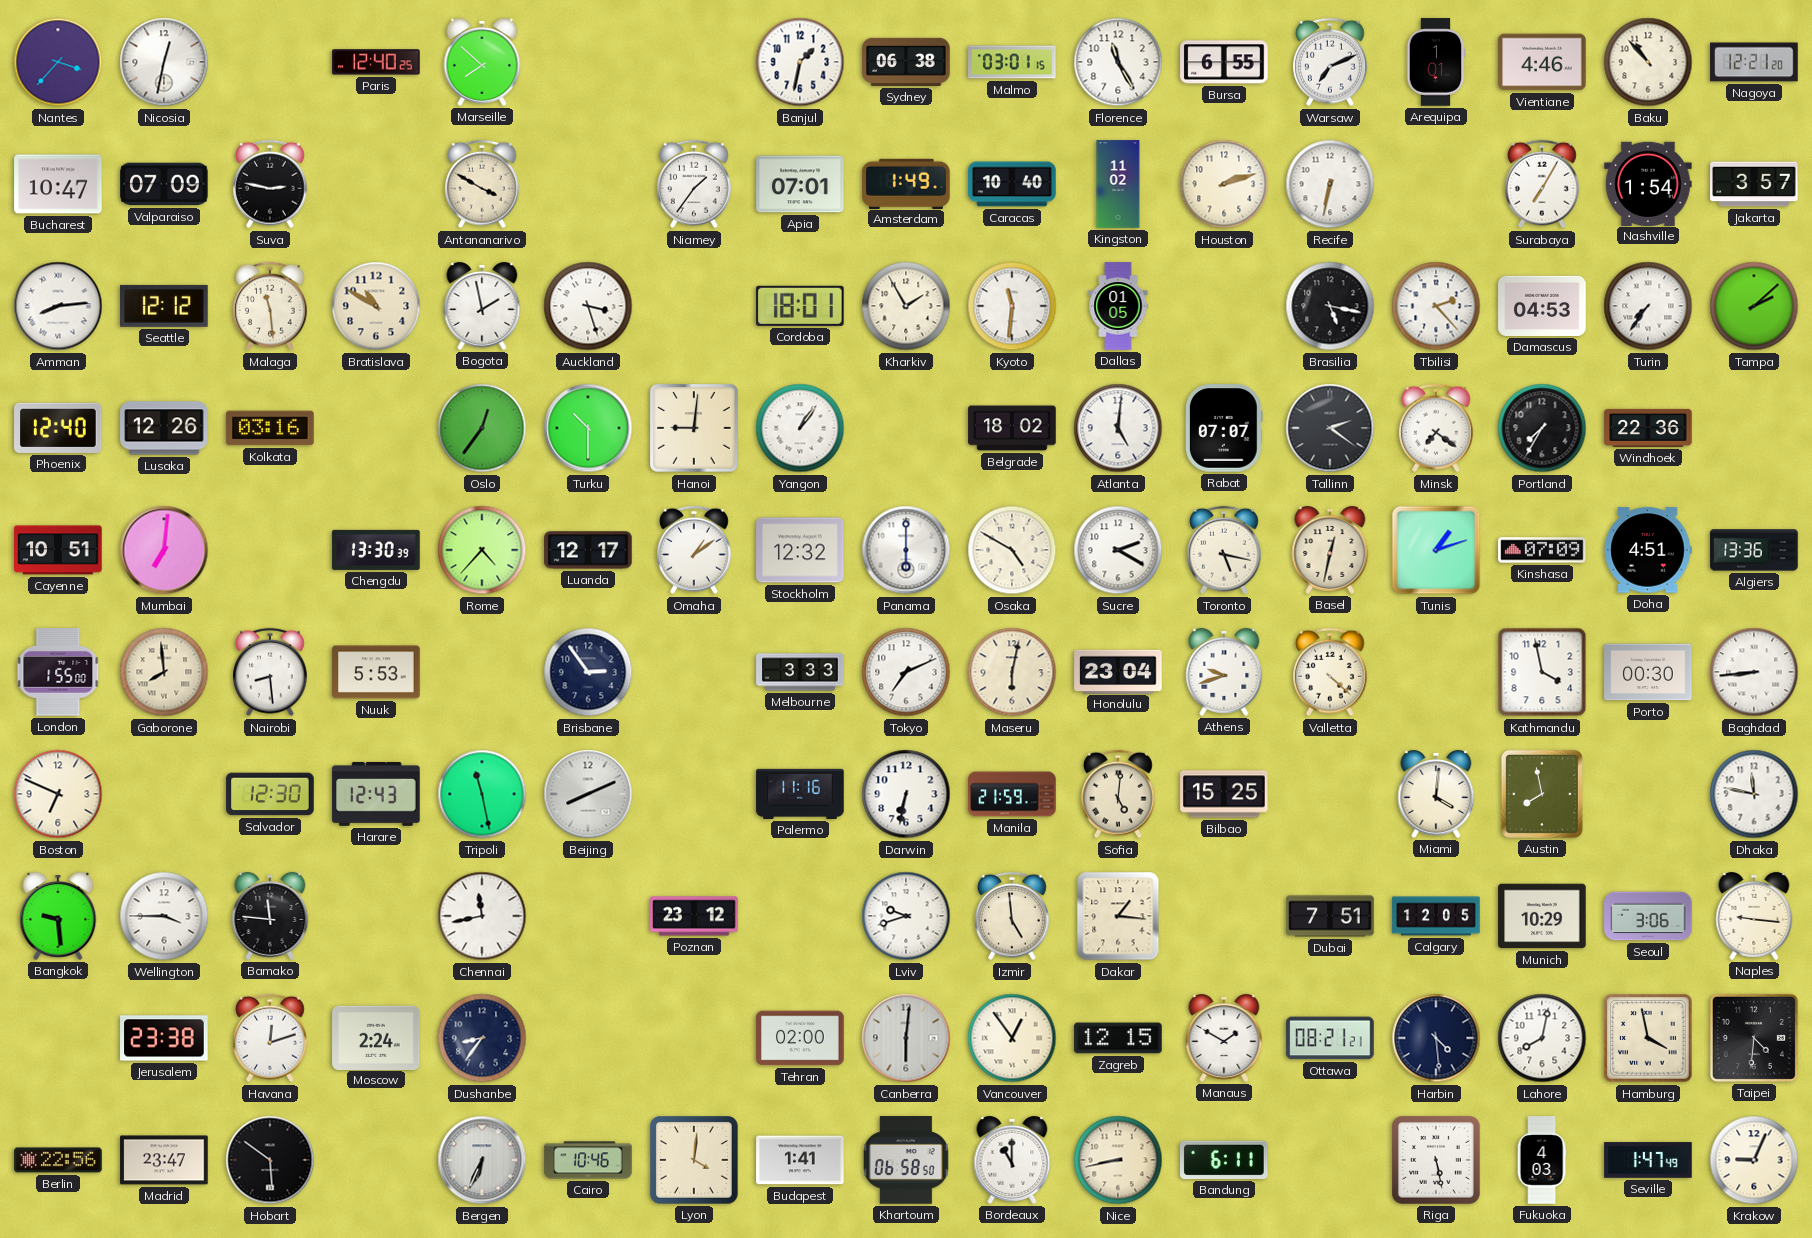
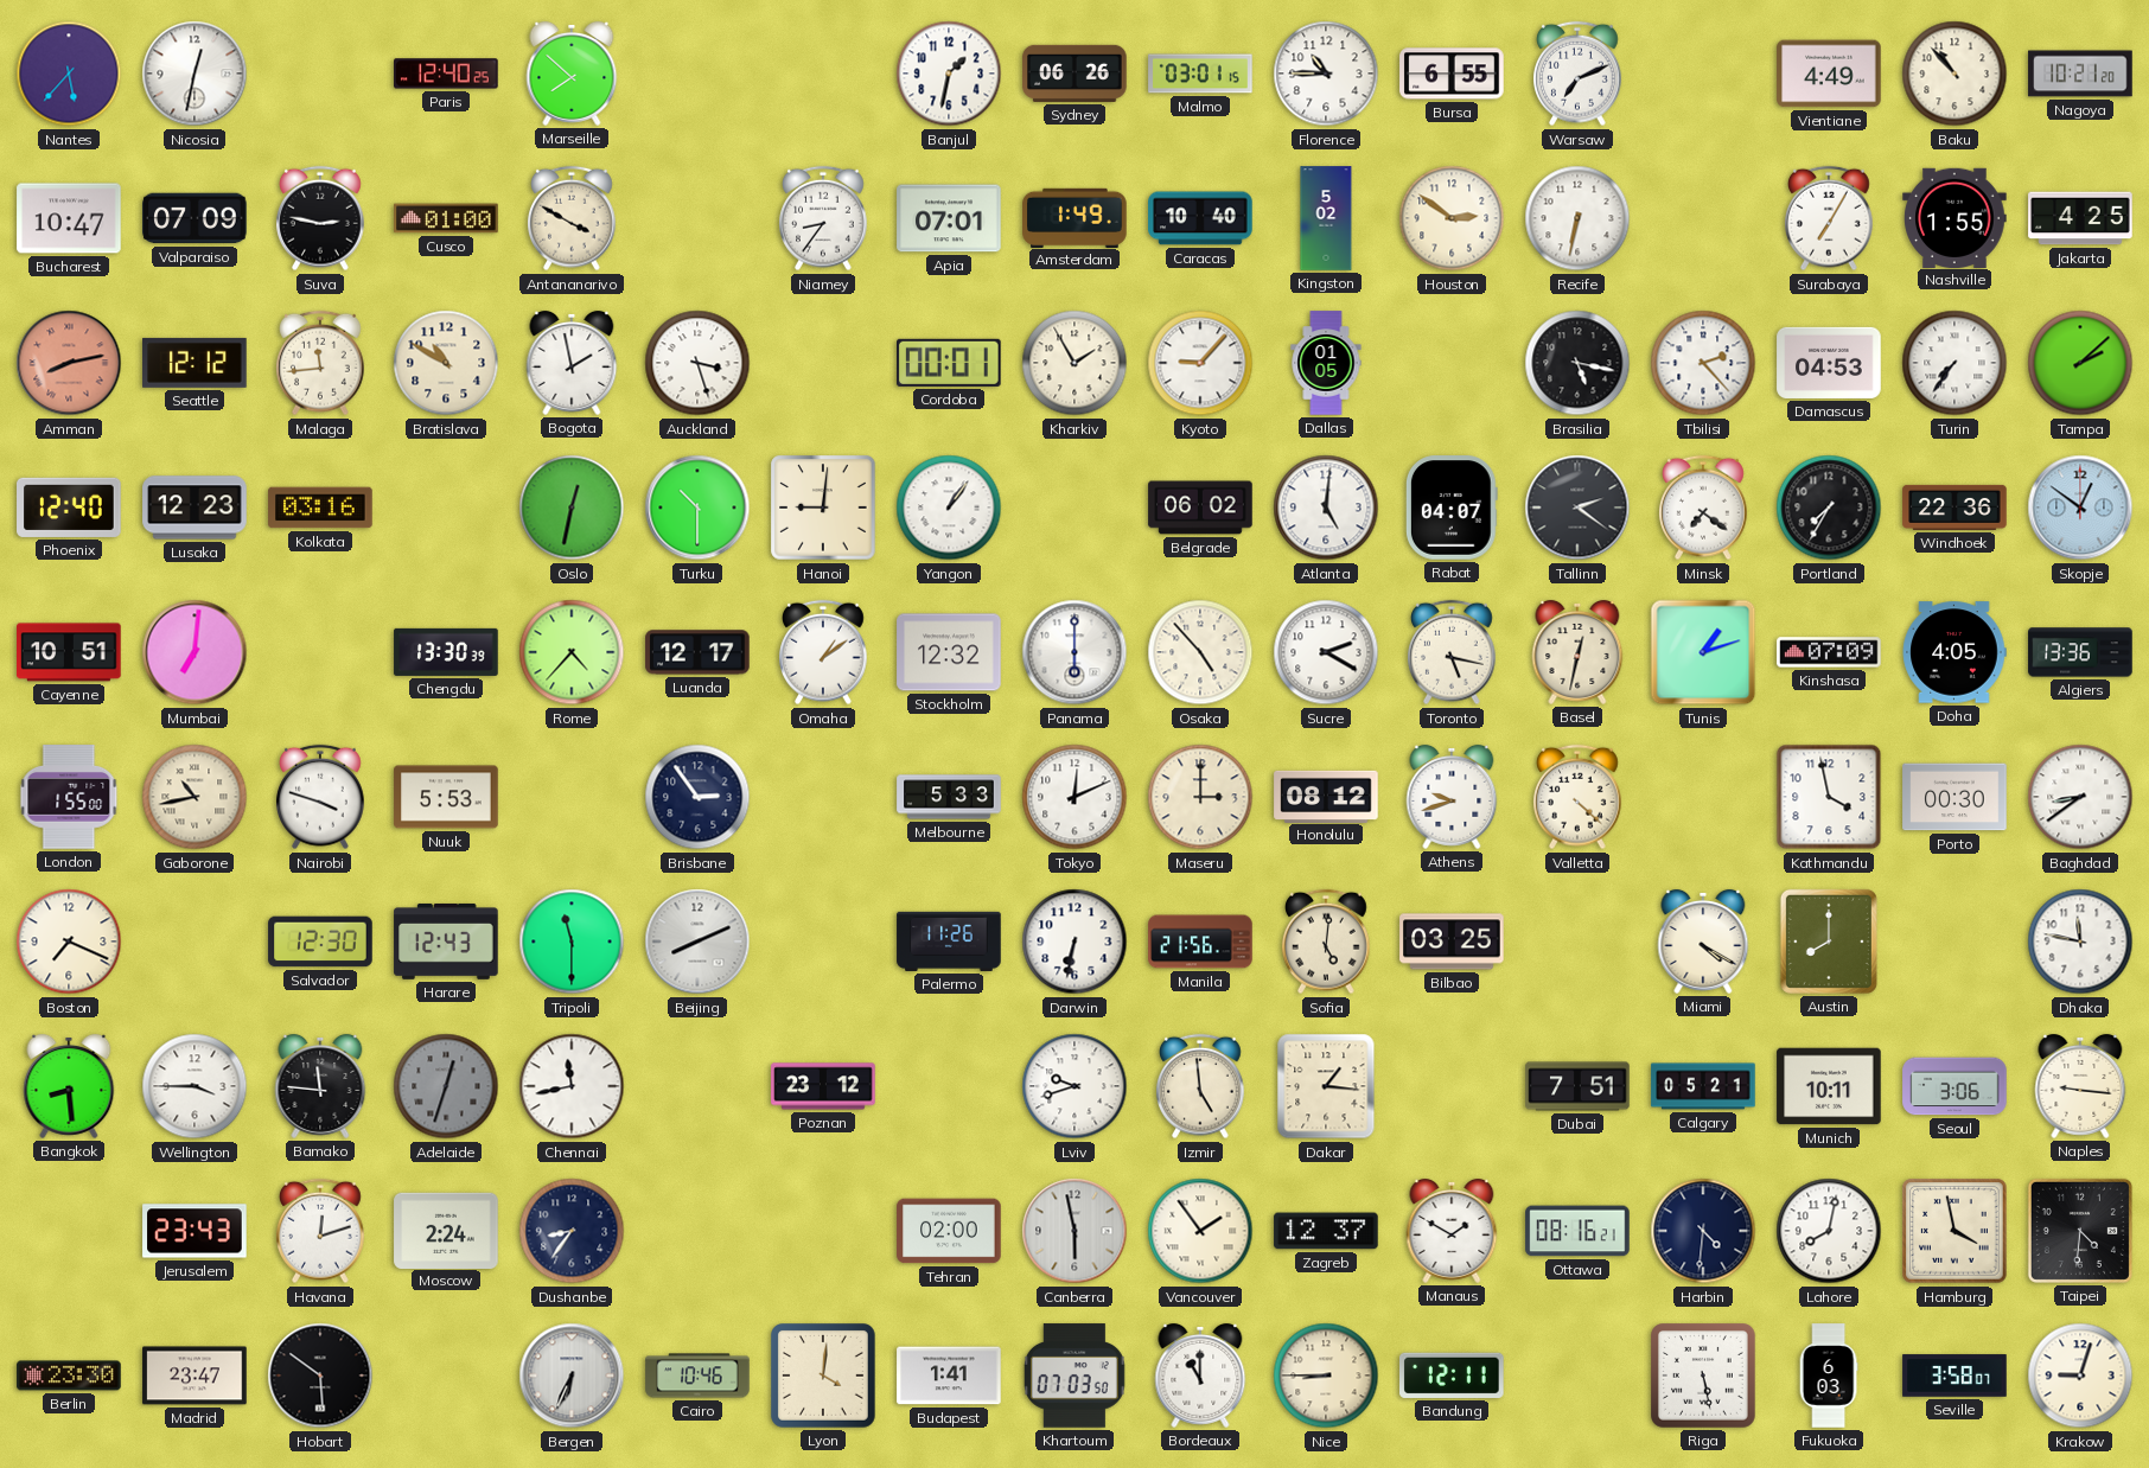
Nantes: 3:37 -> 5:37
Sydney: 06:38 -> 06:26
Florence: 11:25 -> 10:45
Arequipa: 1:01 -> none
Vientiane: 4:46 -> 4:49
Nagoya: 12:21 -> 10:21
Cusco: none -> 01:00
Niamey: 1:36 -> 8:36
Kingston: 11:02 -> 5:02
Houston: 2:12 -> 2:51
Nashville: 1:54 -> 1:55
Jakarta: 3:57 -> 4:25
Amman: 8:14 -> 8:13
Amman dial: white -> salmon
Malaga: 11:29 -> 11:44
Cordoba: 18:01 -> 00:01
Kyoto: 11:31 -> 9:07
Lusaka: 12:26 -> 12:23
Oslo: 12:36 -> 12:32
Belgrade: 18:02 -> 06:02
Rabat: 07:07 -> 04:07
Skopje: none -> 12:51
Osaka: 4:50 -> 4:53
Doha: 4:51 -> 4:05
Gaborone: 7:59 -> 10:43
Nairobi: 8:29 -> 3:48
Melbourne: 3:33 -> 5:33
Tokyo: 7:11 -> 12:11
Maseru: 6:02 -> 3:00
Honolulu: 23:04 -> 08:12
Baghdad: 8:44 -> 8:39
Boston: 6:49 -> 7:19
Tripoli: 11:28 -> 11:30
Palermo: 11:16 -> 11:26
Manila: 21:59 -> 21:56
Bilbao: 15:25 -> 03:25
Miami: 4:01 -> 4:20
Austin: 7:58 -> 8:00
Bangkok: 9:29 -> 8:29
Adelaide: none -> 12:33
Calgary: 12:05 -> 05:21
Munich: 10:29 -> 10:11
Jerusalem: 23:38 -> 23:43
Canberra: 6:01 -> 5:58
Vancouver: 12:54 -> 1:54
Zagreb: 12:15 -> 12:37
Ottawa: 08:21 -> 08:16
Harbin: 4:29 -> 4:31
Berlin: 22:56 -> 23:30
Khartoum: 06:58 -> 07:03
Nice: 8:43 -> 8:45
Bandung: 6:11 -> 12:11
Fukuoka: 4:03 -> 6:03
Seville: 1:47 -> 3:58
Krakow: 9:04 -> 9:03
